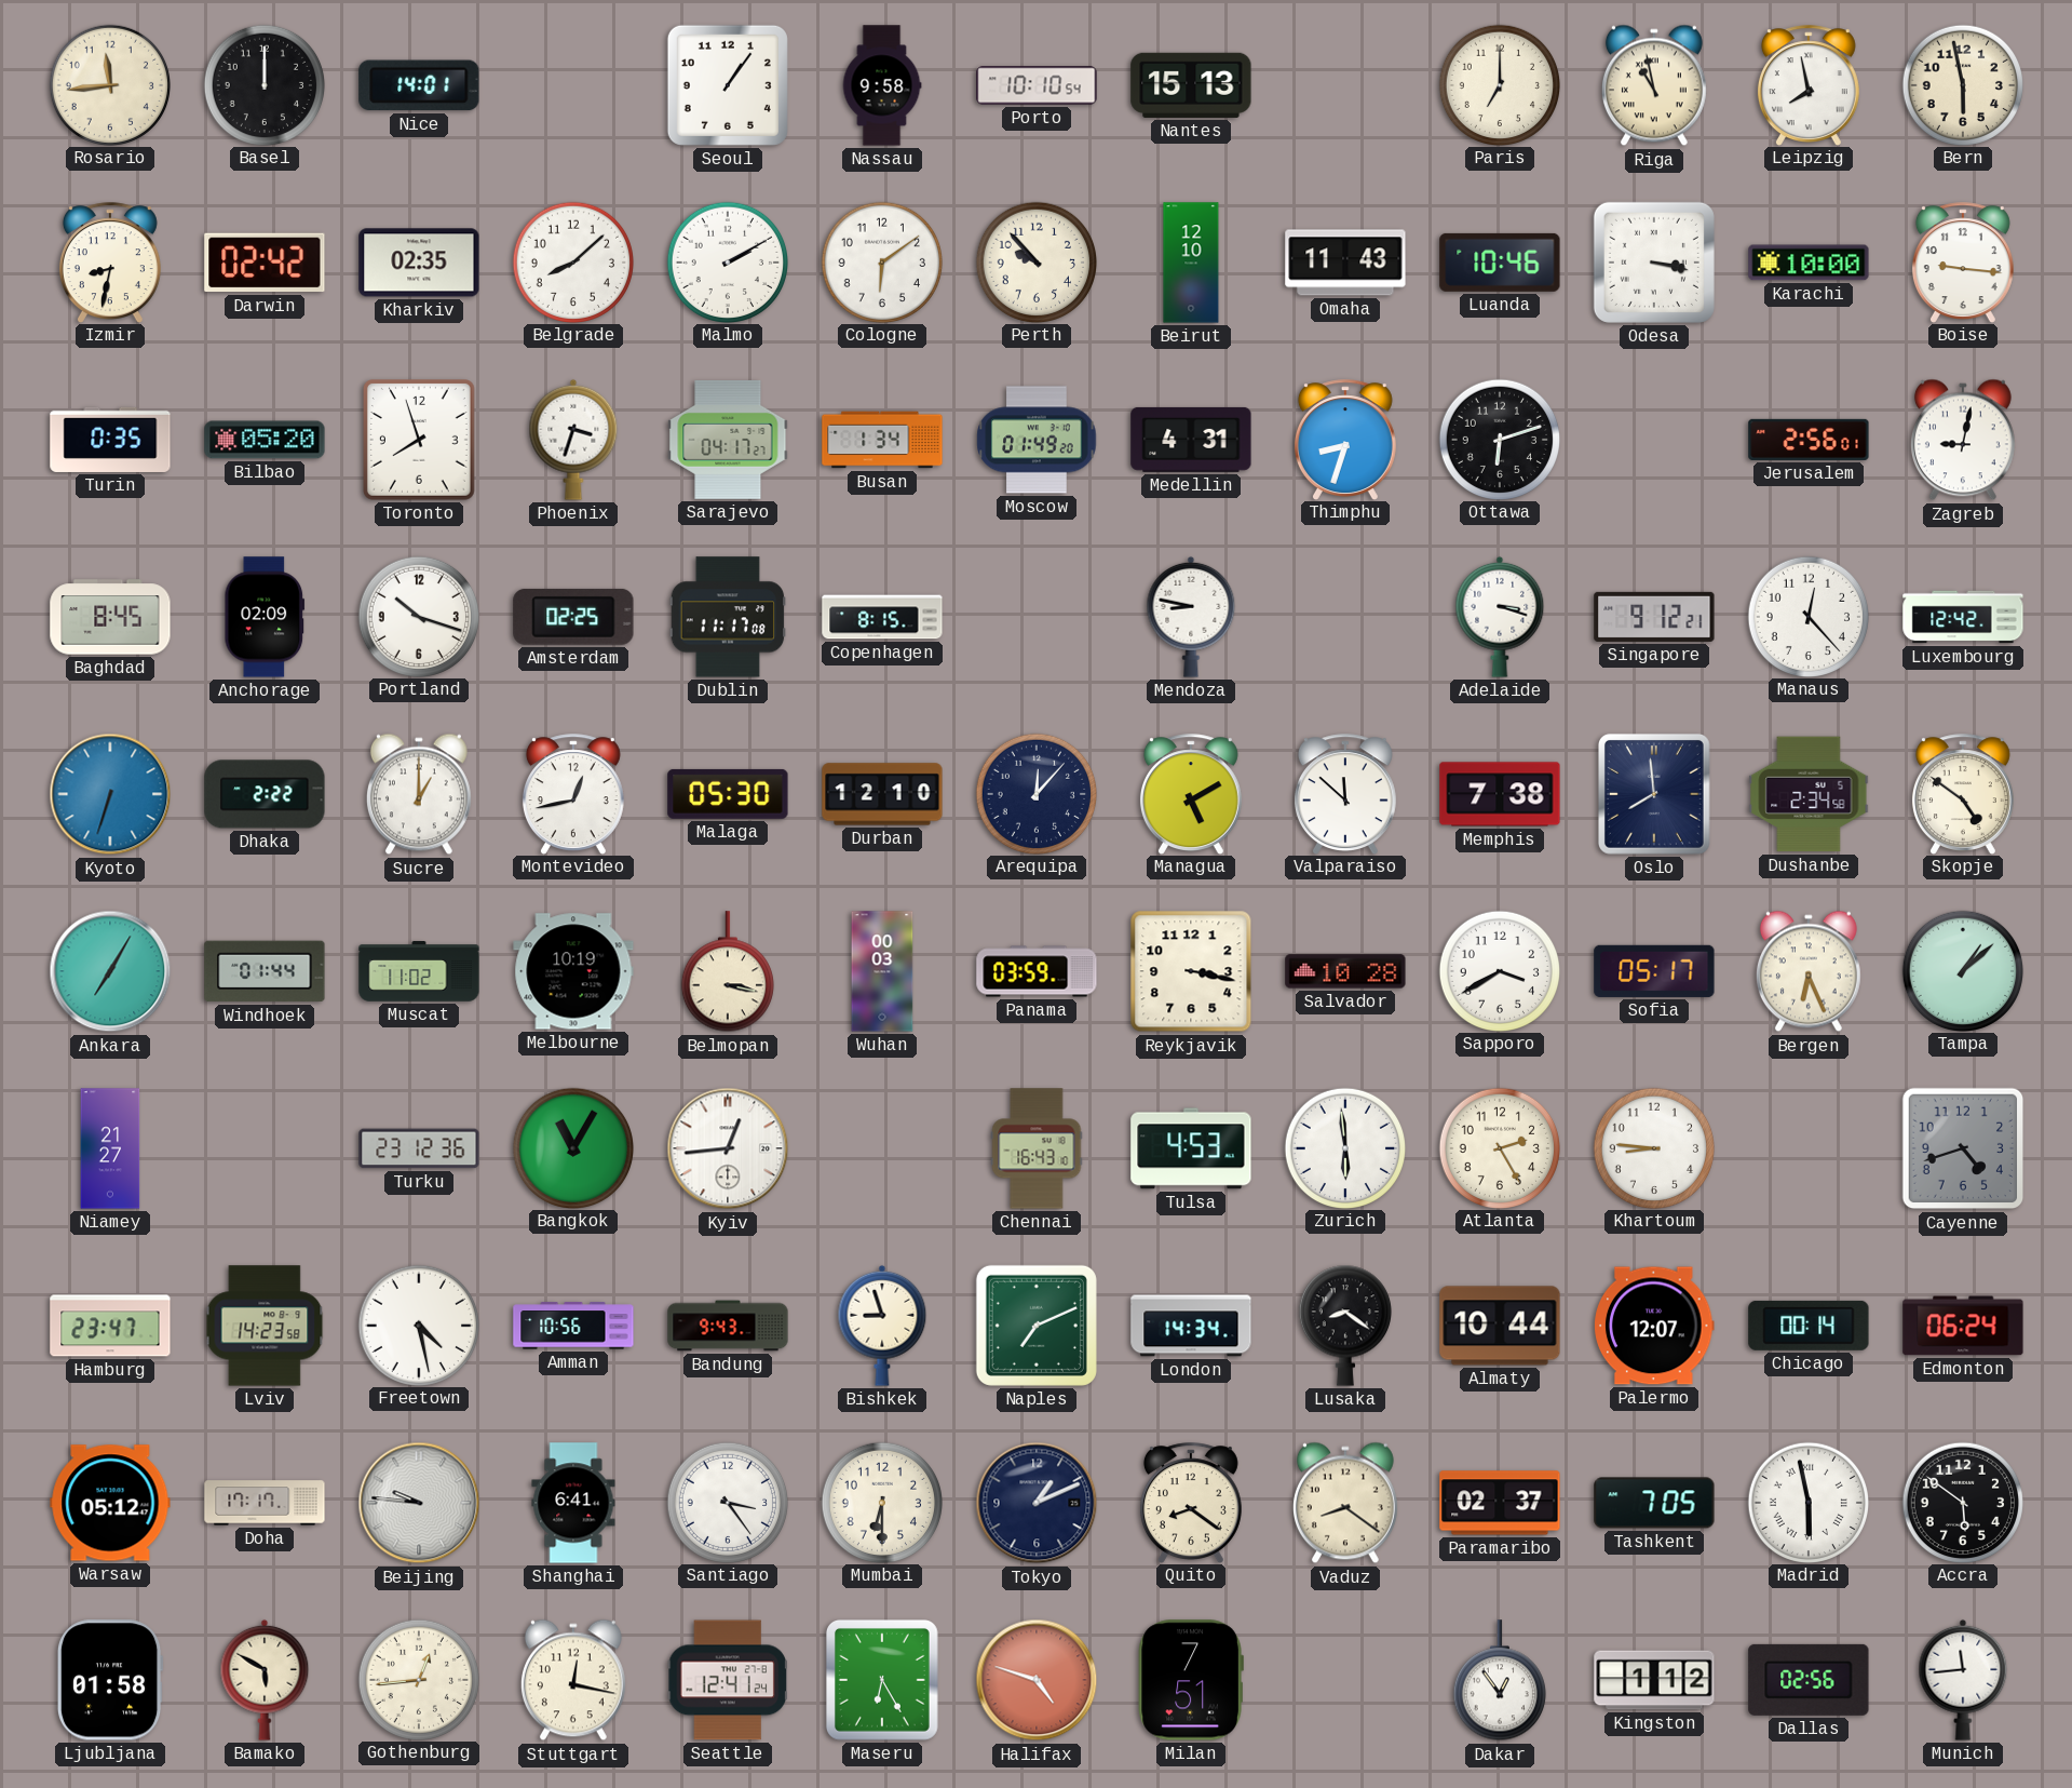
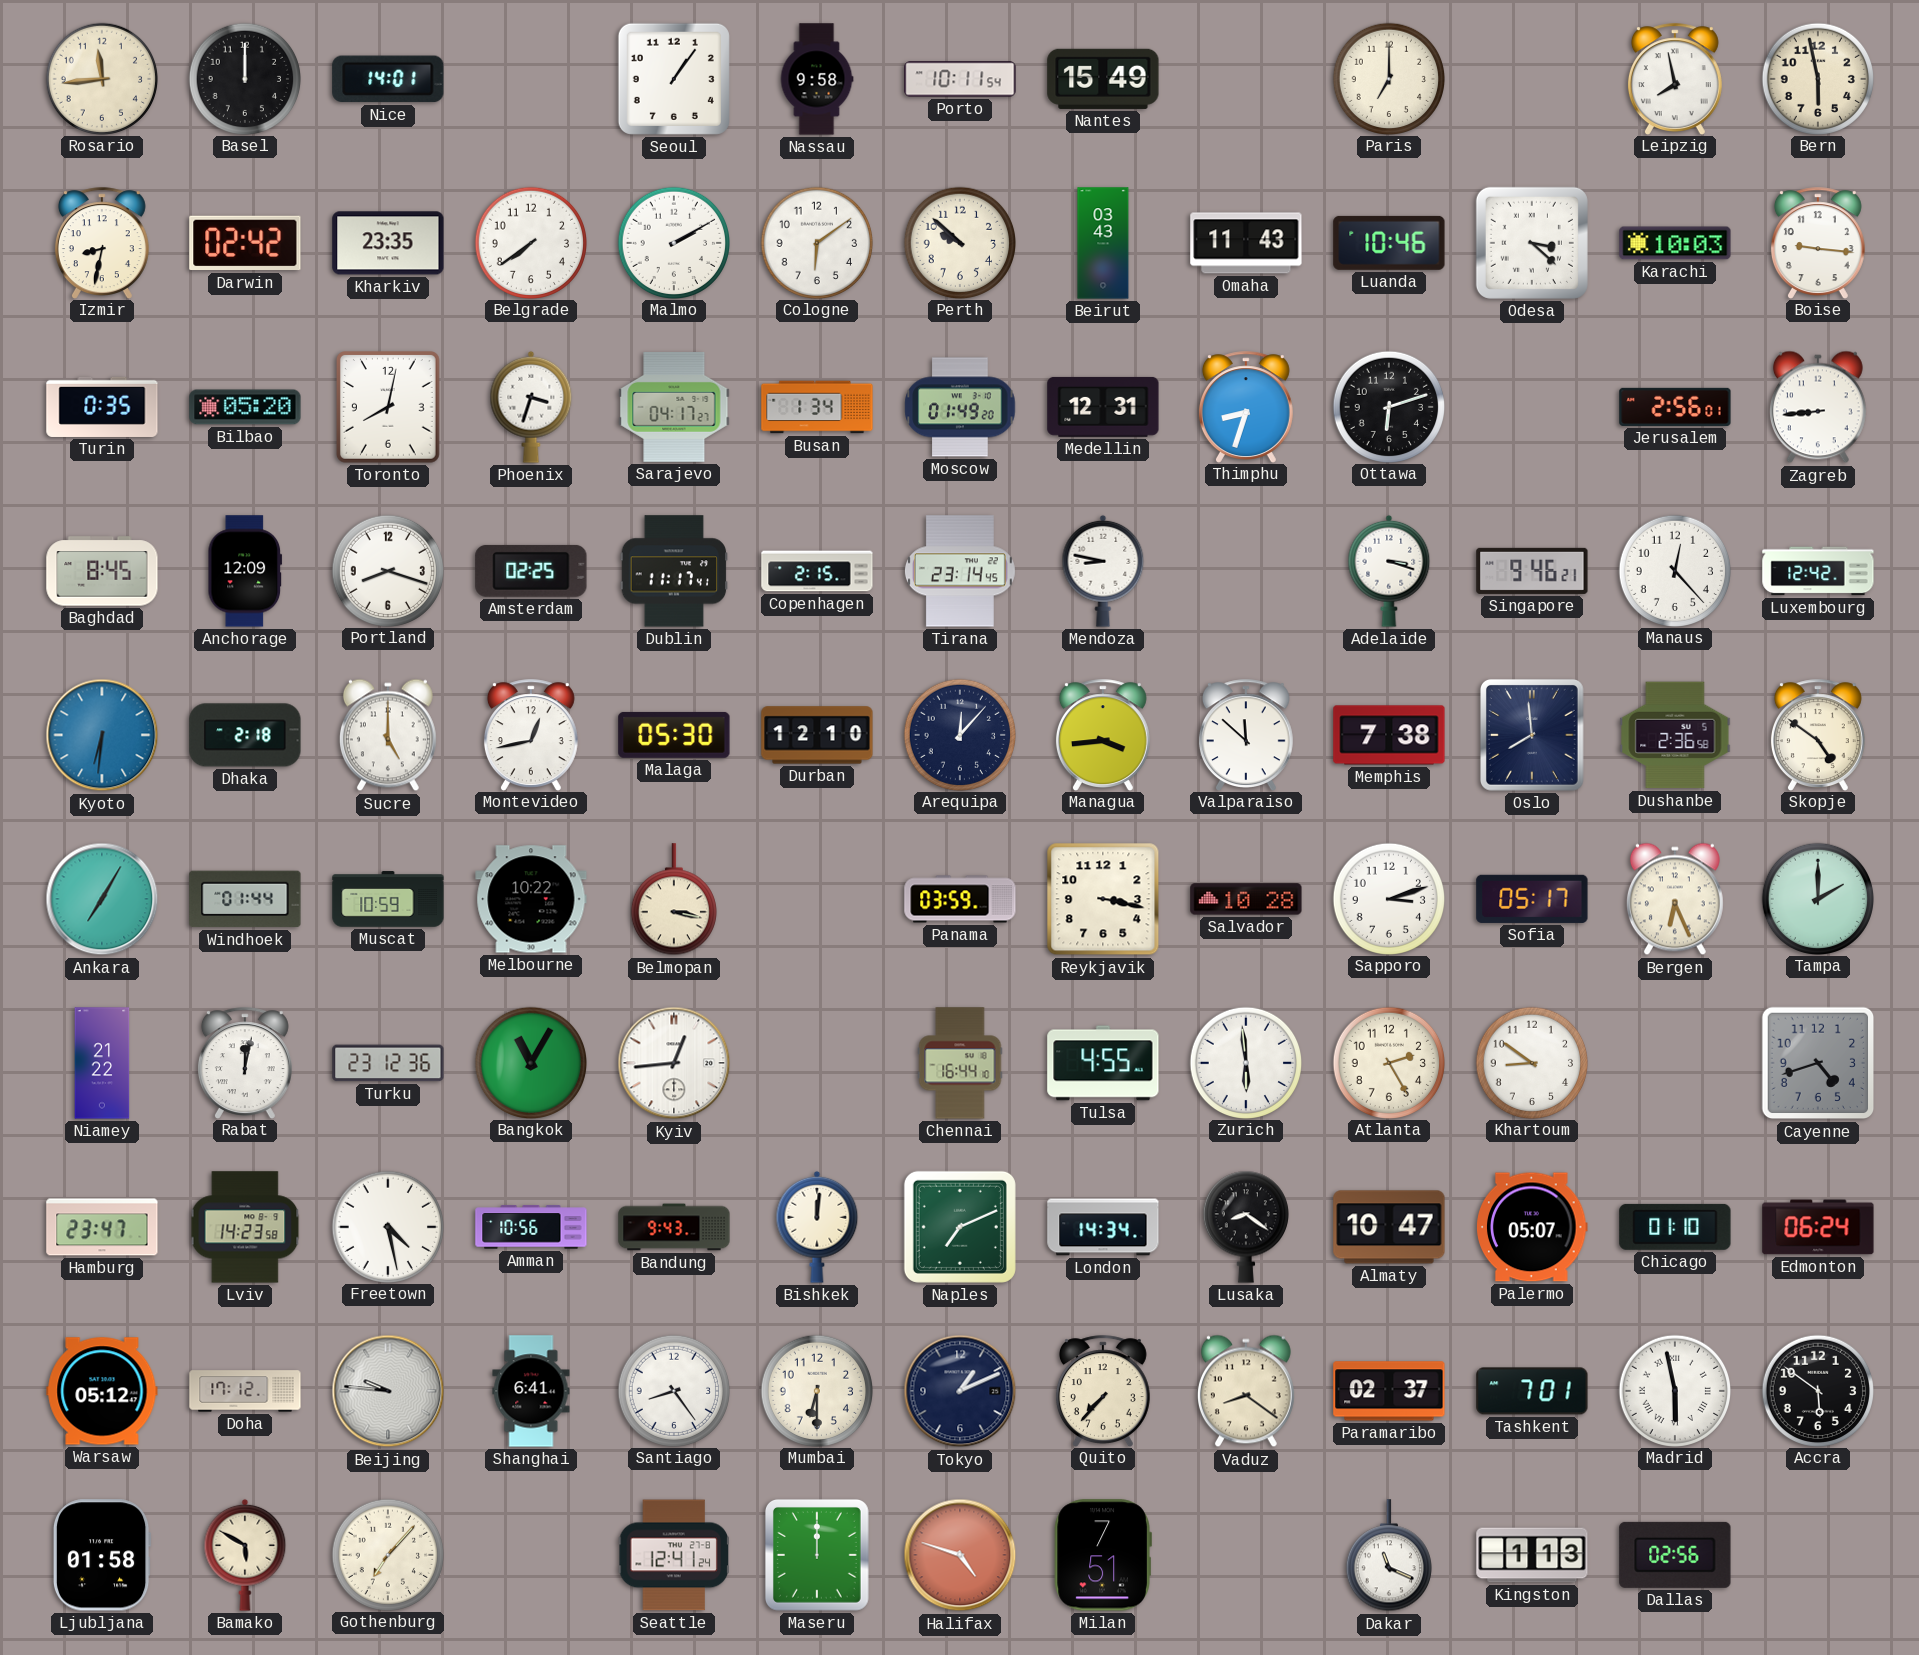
Porto: 10:10 -> 10:11
Nantes: 15:13 -> 15:49
Riga: 10:58 -> none
Kharkiv: 02:35 -> 23:35
Belgrade: 8:08 -> 7:39
Perth: 9:53 -> 9:52
Beirut: 12:10 -> 03:43
Odesa: 3:17 -> 3:22
Karachi: 10:00 -> 10:03
Toronto: 7:57 -> 8:02
Medellin: 4:31 -> 12:31
Zagreb: 9:02 -> 8:44
Anchorage: 02:09 -> 12:09
Portland: 10:18 -> 8:18
Dublin: 11:17:08 -> 11:17:41
Copenhagen: 8:15 -> 2:15
Tirana: none -> 23:14
Singapore: 9:12 -> 9:46
Kyoto: 6:33 -> 6:31
Dhaka: 2:22 -> 2:18
Sucre: 1:00 -> 5:00
Managua: 5:10 -> 3:44
Dushanbe: 2:34 -> 2:36
Muscat: 11:02 -> 10:59
Melbourne: 10:19 -> 10:22
Wuhan: 00:03 -> none
Sapporo: 3:40 -> 3:12
Tampa: 1:08 -> 2:00
Niamey: 21:27 -> 21:22
Rabat: none -> 12:02
Chennai: 16:43 -> 16:44
Tulsa: 4:53 -> 4:55
Khartoum: 8:46 -> 8:51
Bishkek: 8:57 -> 12:01
Almaty: 10:44 -> 10:47
Palermo: 12:07 -> 05:07
Chicago: 00:14 -> 01:10
Doha: 17:17 -> 17:12
Santiago: 3:24 -> 8:24
Quito: 8:21 -> 7:37
Tashkent: 7:05 -> 7:01
Gothenburg: 12:44 -> 7:07
Stuttgart: 12:17 -> none
Maseru: 6:25 -> 12:00
Dakar: 12:54 -> 11:19
Kingston: 1:12 -> 1:13
Munich: 11:44 -> none
